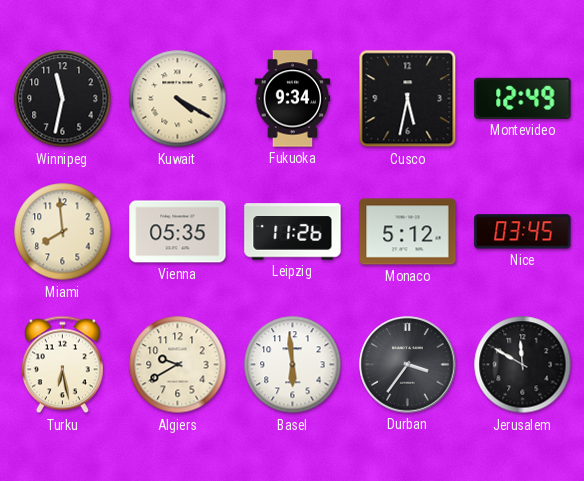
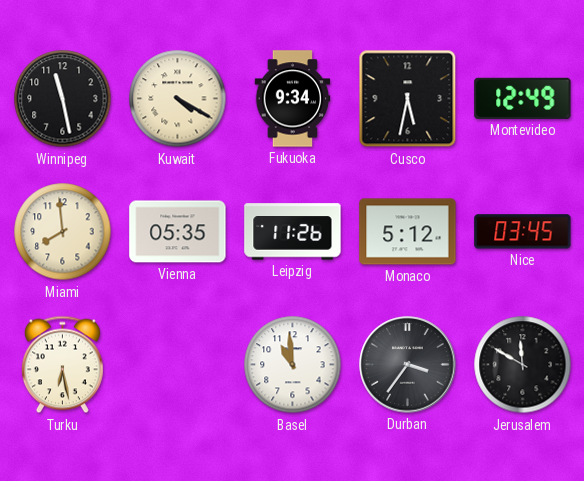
Winnipeg: 11:32 -> 11:28
Algiers: 9:40 -> none
Basel: 5:59 -> 10:59
